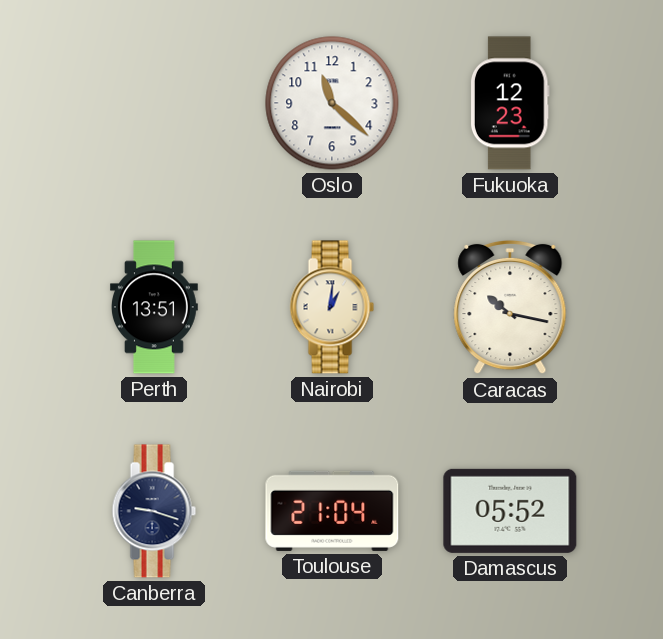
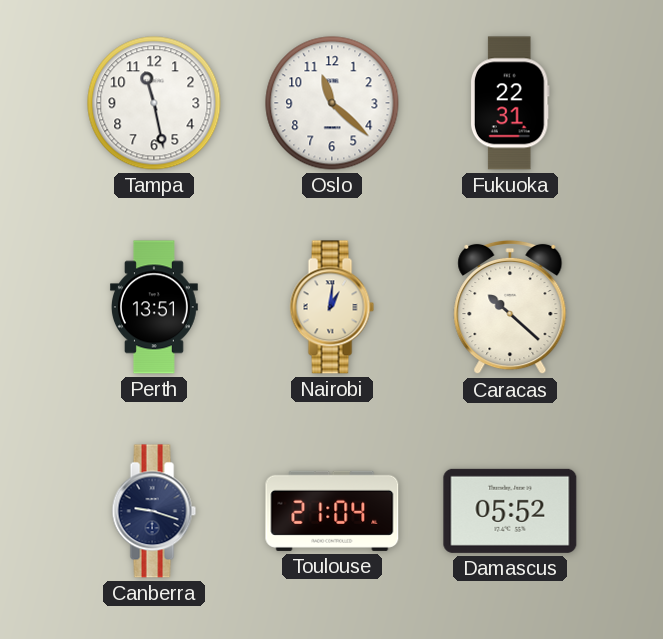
Tampa: none -> 11:28
Fukuoka: 12:23 -> 22:31
Caracas: 10:17 -> 10:22
